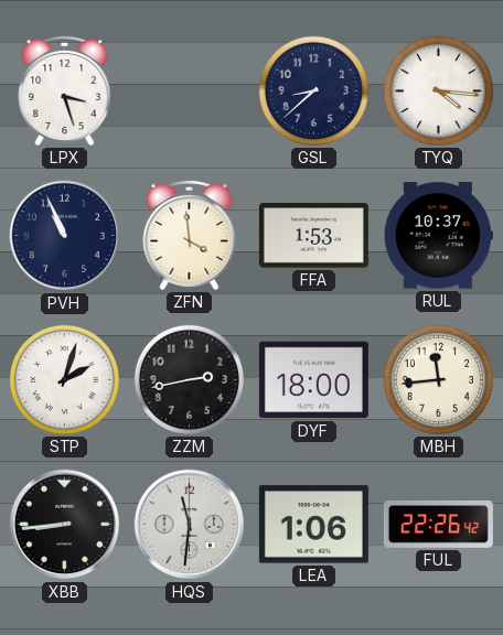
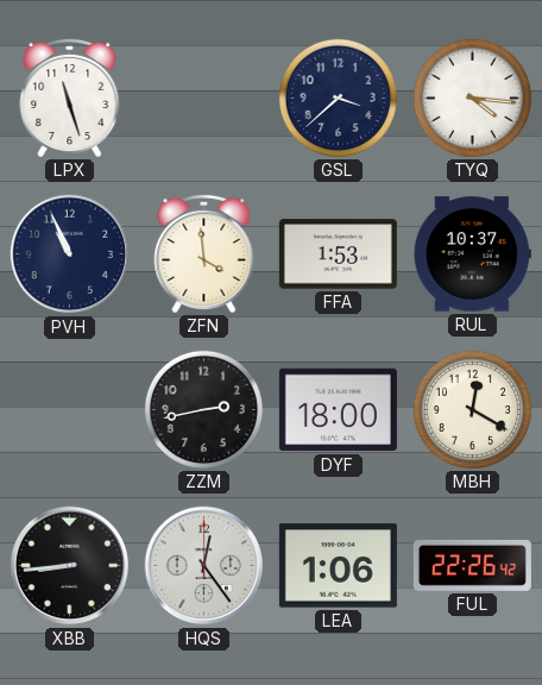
LPX: 3:27 -> 11:27
GSL: 8:38 -> 3:38
STP: 2:03 -> none
MBH: 11:44 -> 12:20
HQS: 11:31 -> 12:24
